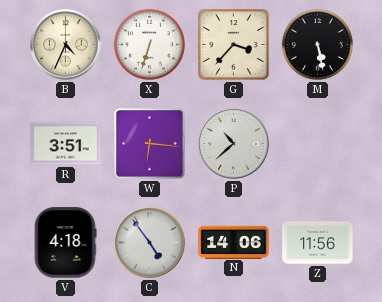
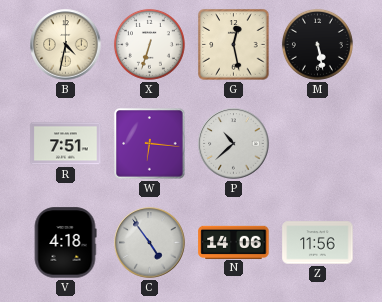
B: 4:34 -> 4:32
G: 3:37 -> 12:28
R: 3:51 -> 7:51
